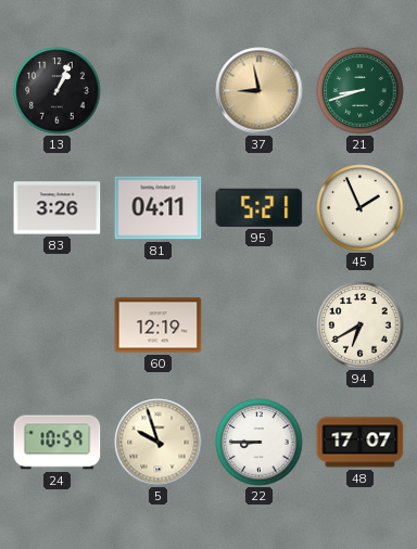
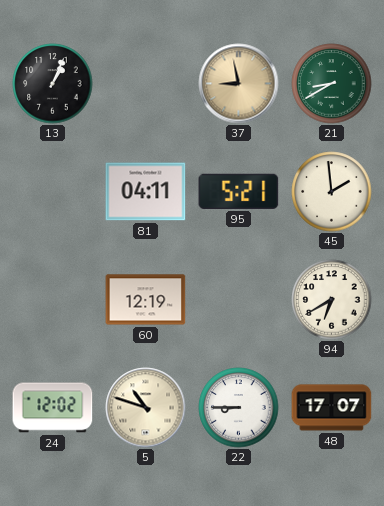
21: 8:42 -> 8:40
83: 3:26 -> none
45: 1:56 -> 1:59
24: 10:59 -> 12:02
5: 9:57 -> 10:48
